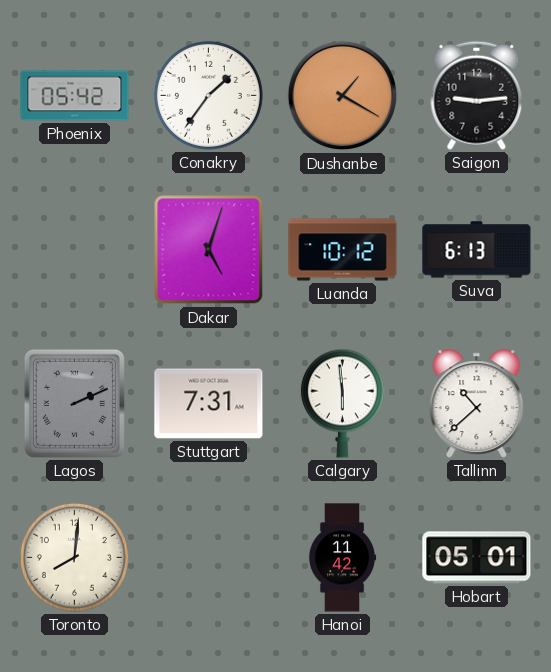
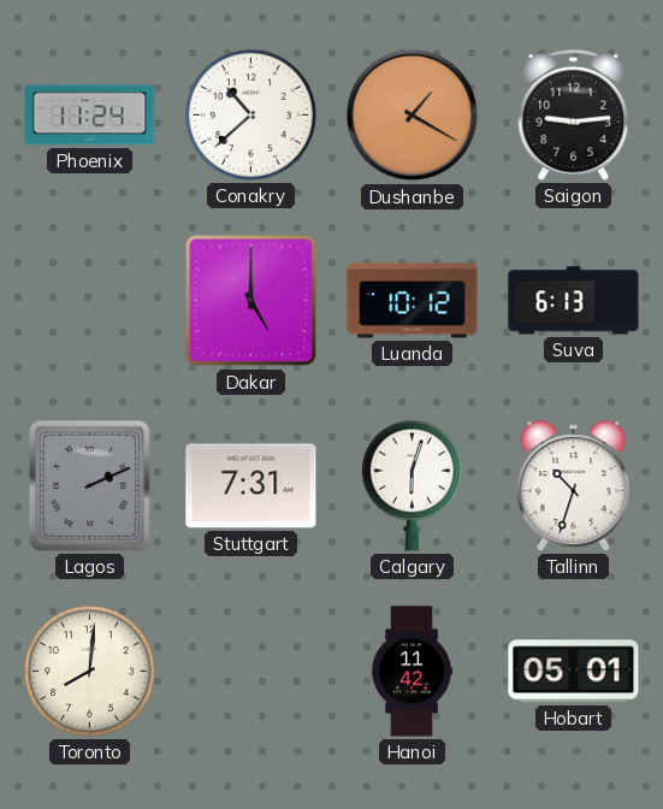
Phoenix: 05:42 -> 11:24
Conakry: 1:36 -> 10:38
Dakar: 5:03 -> 5:00
Calgary: 5:59 -> 6:03
Tallinn: 10:38 -> 10:33
